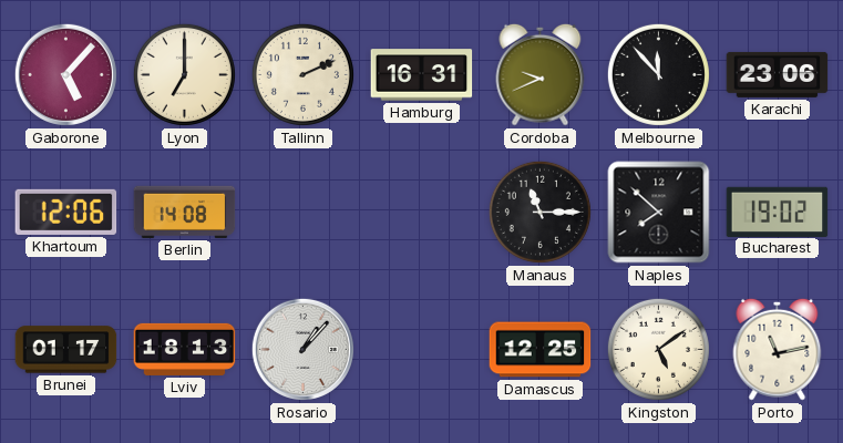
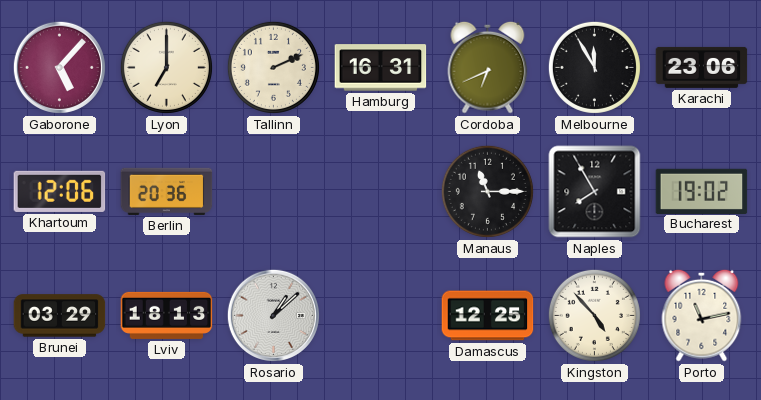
Cordoba: 9:41 -> 6:41
Melbourne: 11:53 -> 11:55
Berlin: 14:08 -> 20:36
Naples: 7:52 -> 7:55
Brunei: 01:17 -> 03:29
Rosario: 1:07 -> 1:08
Kingston: 5:09 -> 4:53
